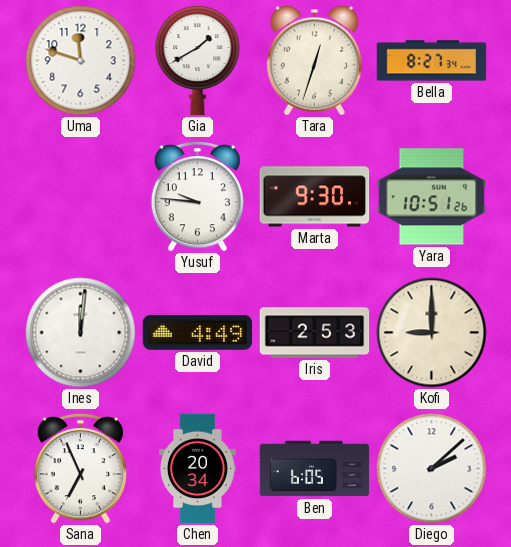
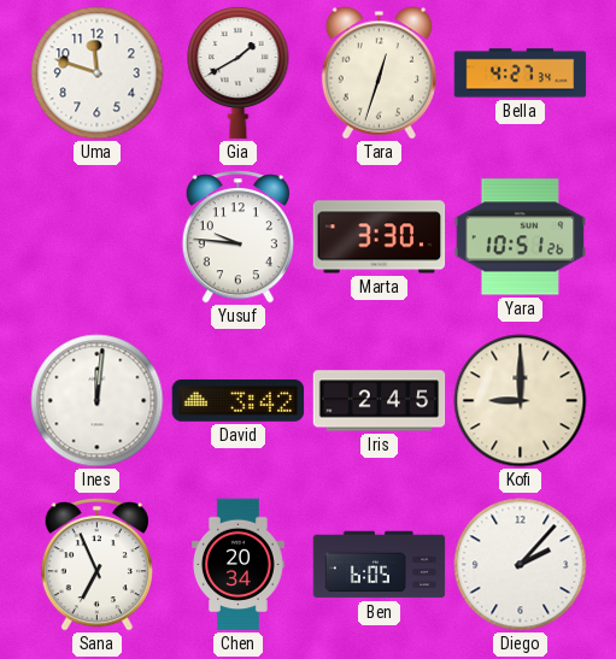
Bella: 8:27 -> 4:27
Marta: 9:30 -> 3:30
David: 4:49 -> 3:42
Iris: 2:53 -> 2:45
Diego: 2:08 -> 2:07
